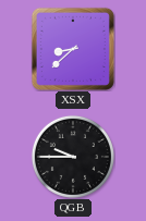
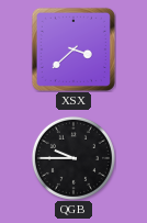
XSX: 8:38 -> 3:38
